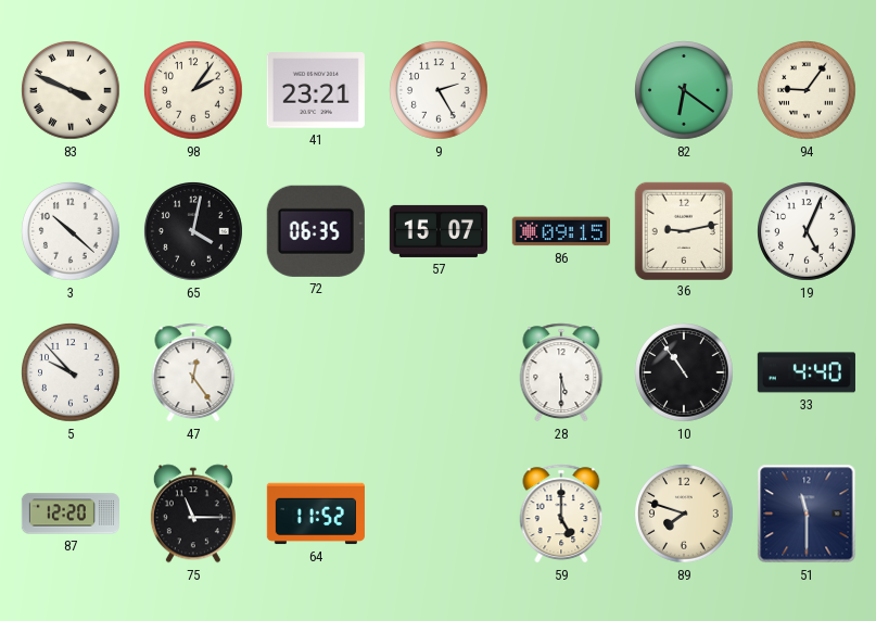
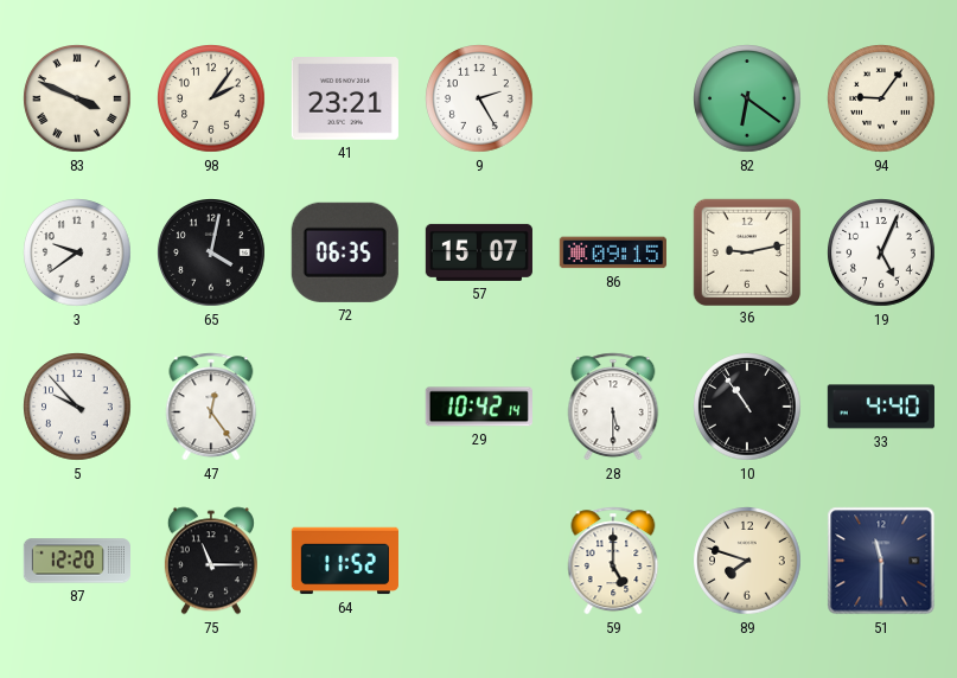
3: 10:22 -> 9:39
29: none -> 10:42
